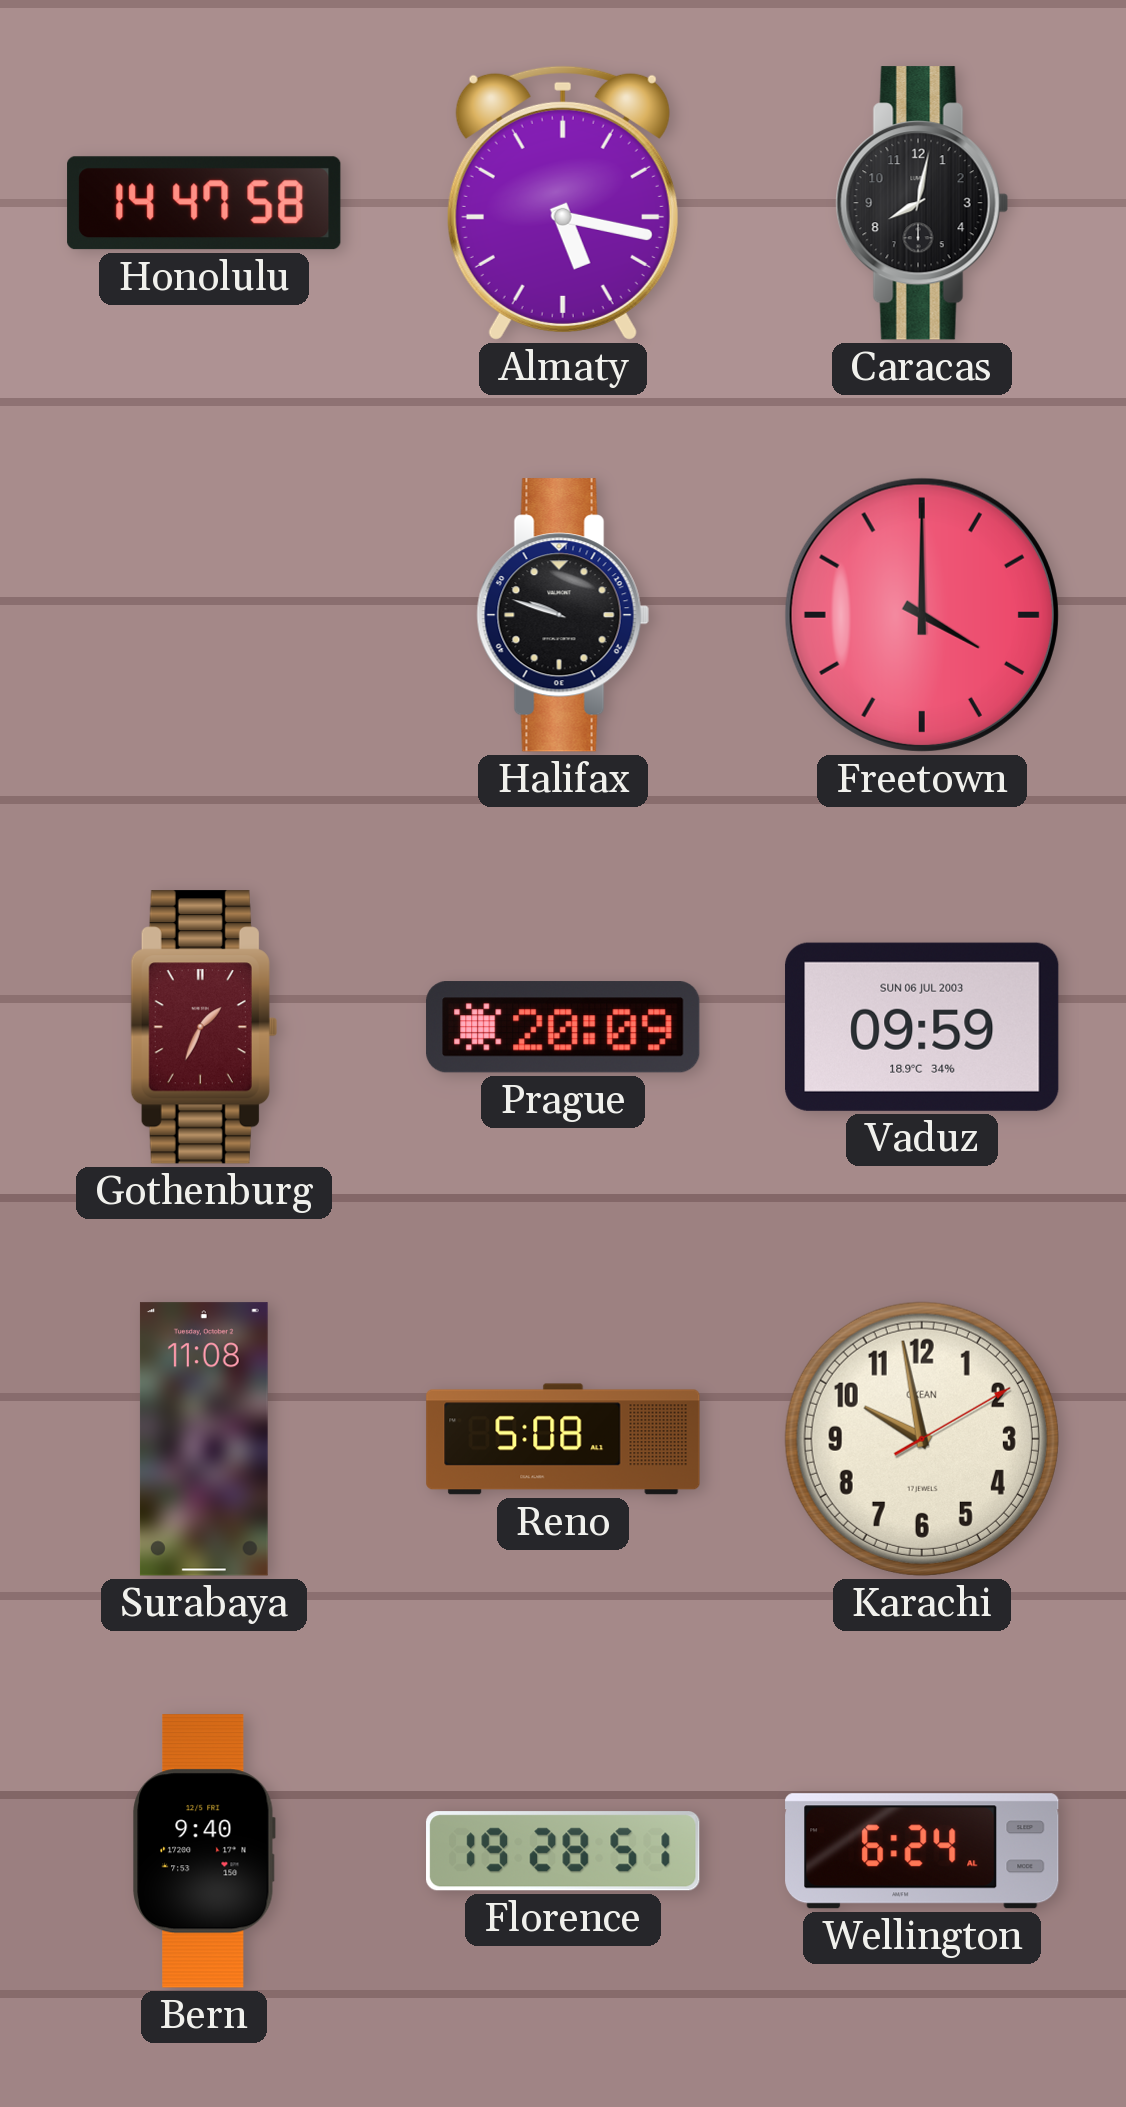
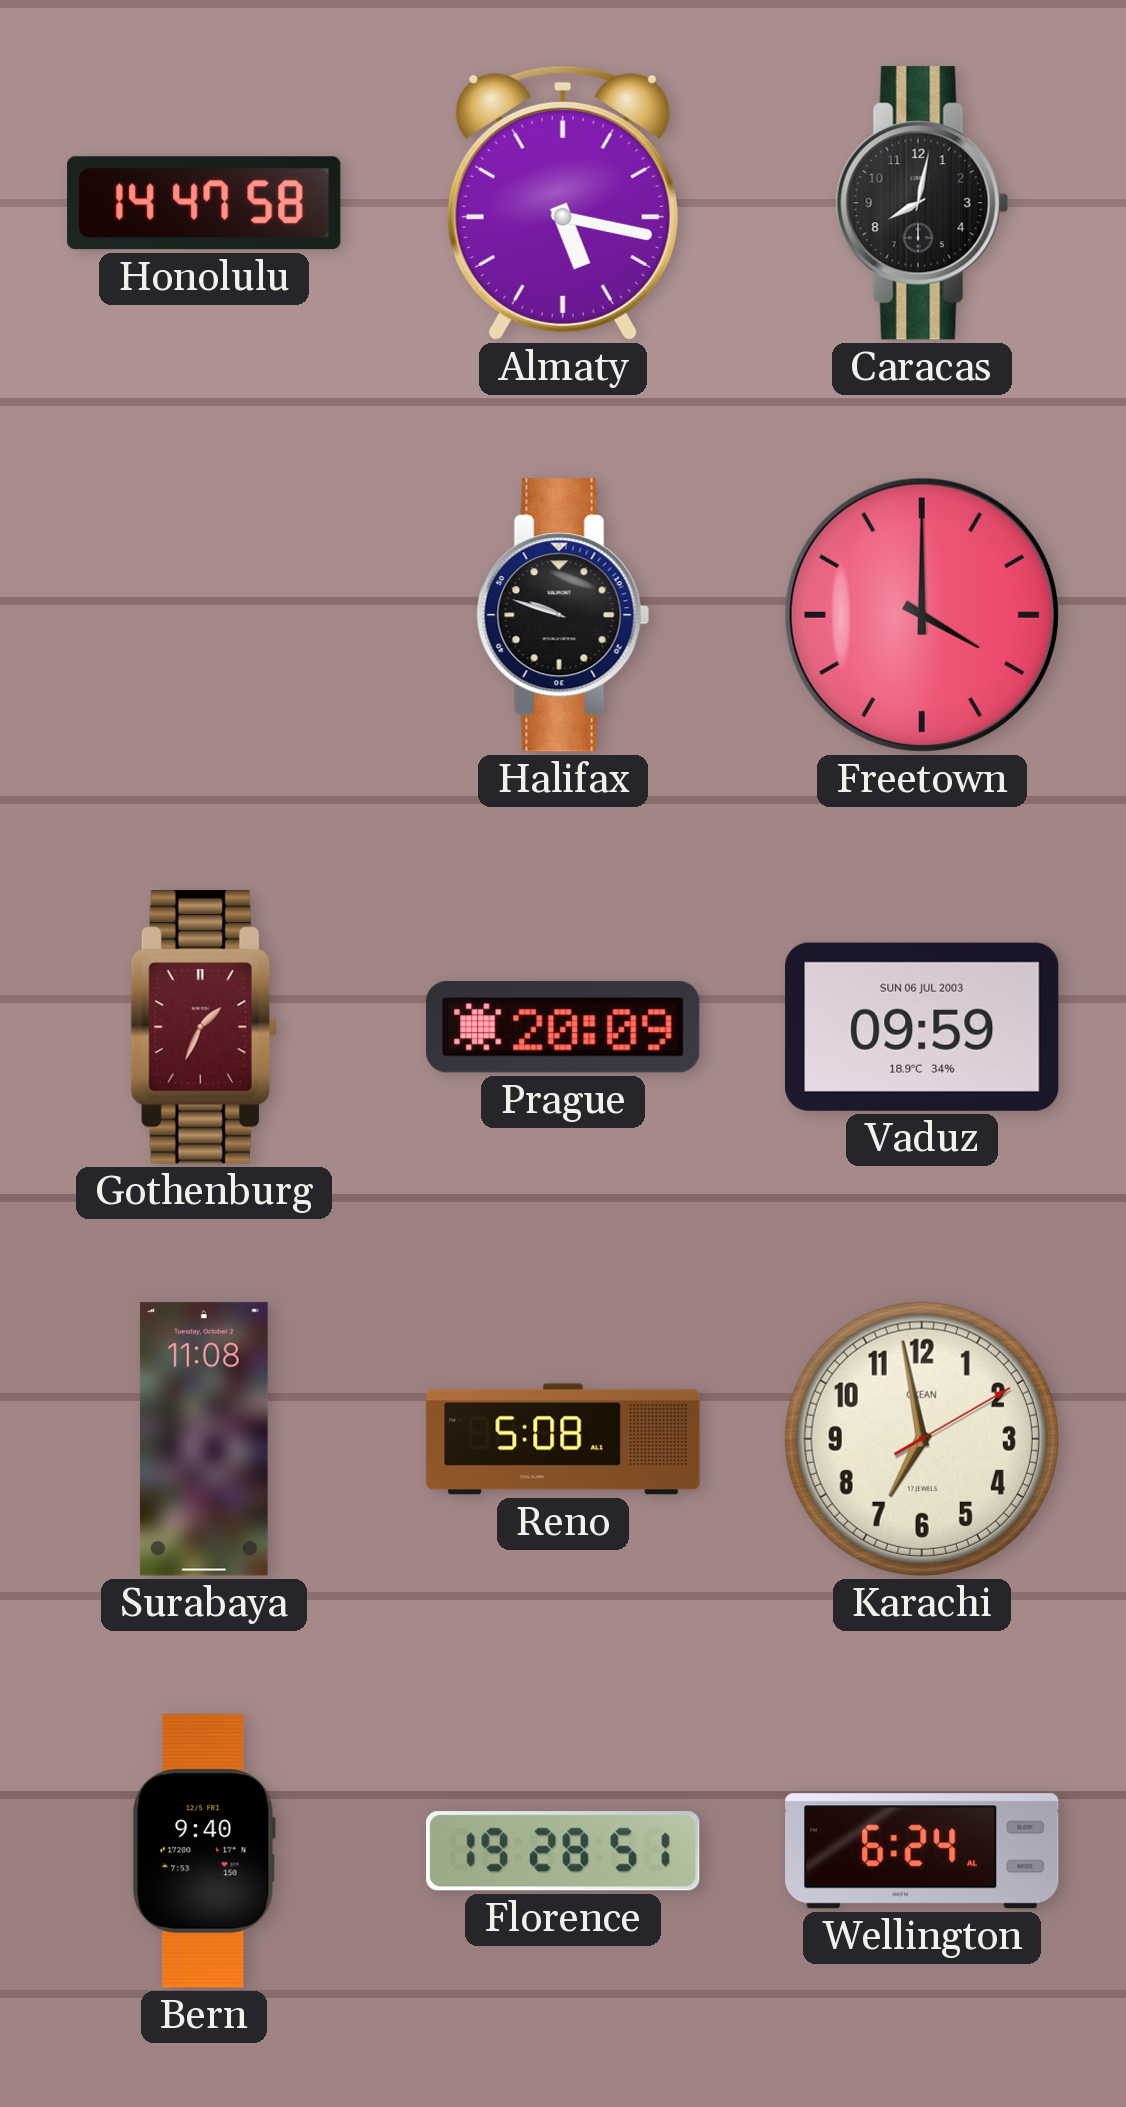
Karachi: 9:58 -> 6:58
